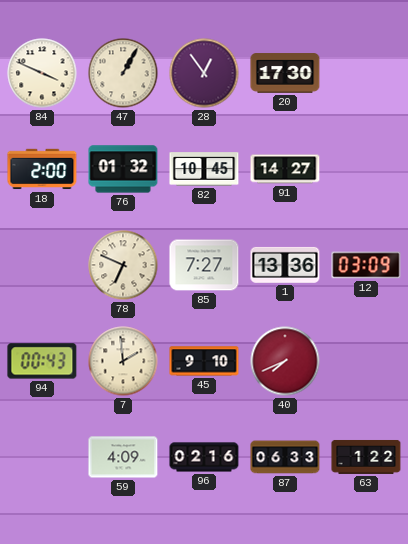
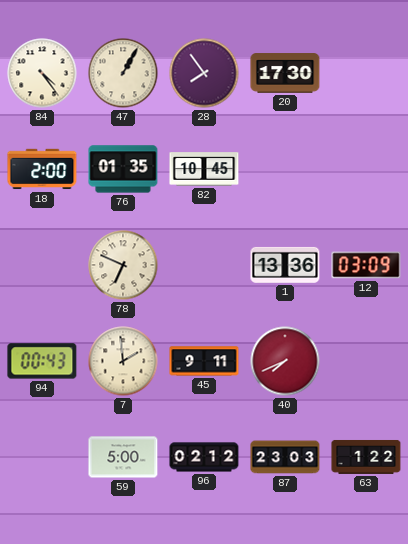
84: 3:49 -> 4:24
28: 12:54 -> 7:54
76: 01:32 -> 01:35
91: 14:27 -> none
85: 7:27 -> none
45: 9:10 -> 9:11
59: 4:09 -> 5:00
96: 02:16 -> 02:12
87: 06:33 -> 23:03
